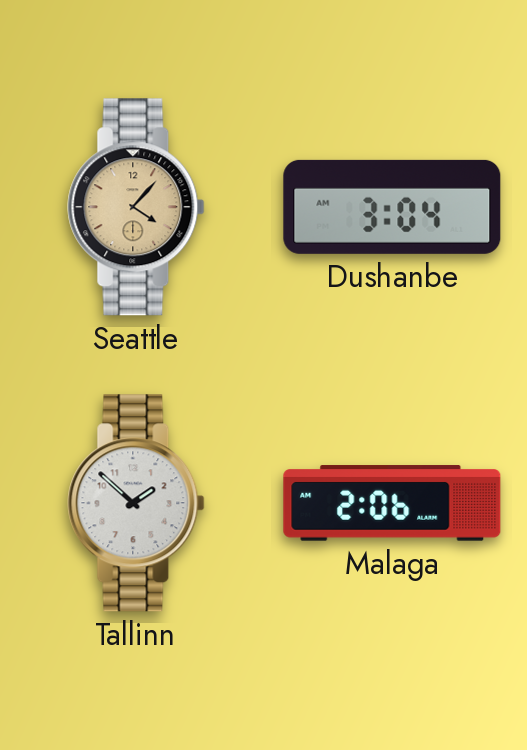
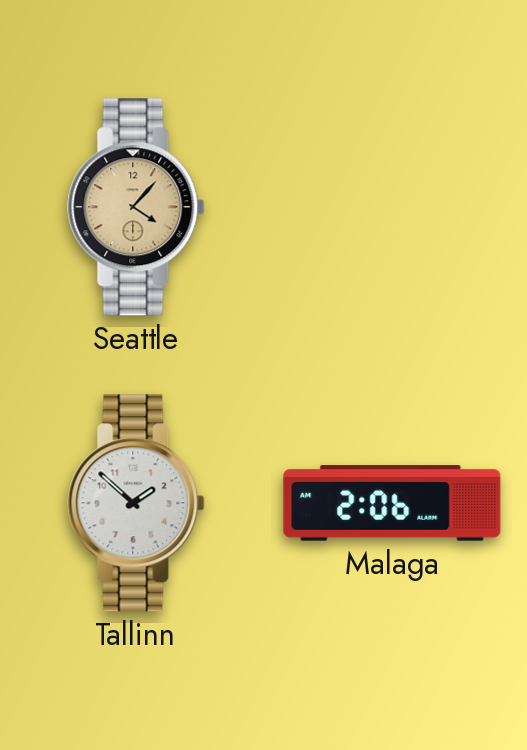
Dushanbe: 3:04 -> none
